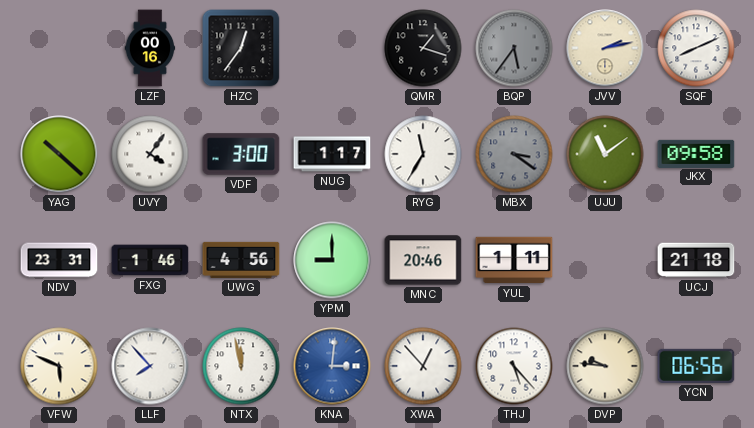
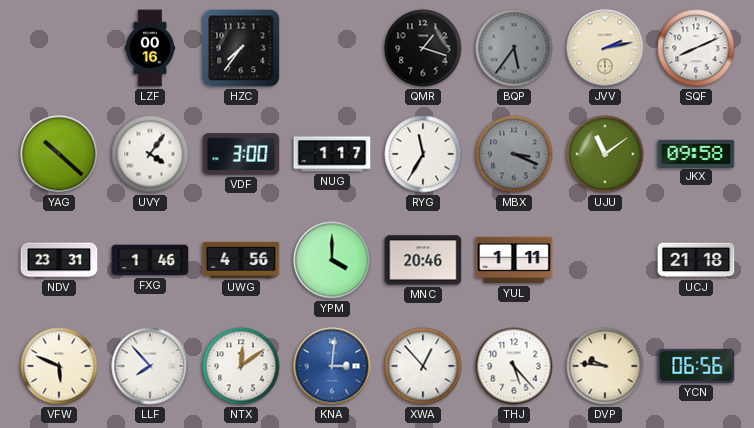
HZC: 12:36 -> 7:36
MBX: 3:21 -> 3:19
YPM: 9:00 -> 4:00
NTX: 11:58 -> 12:09
